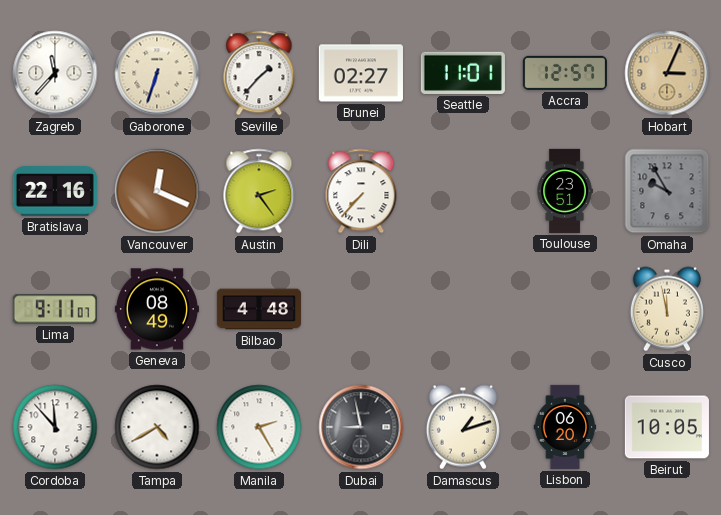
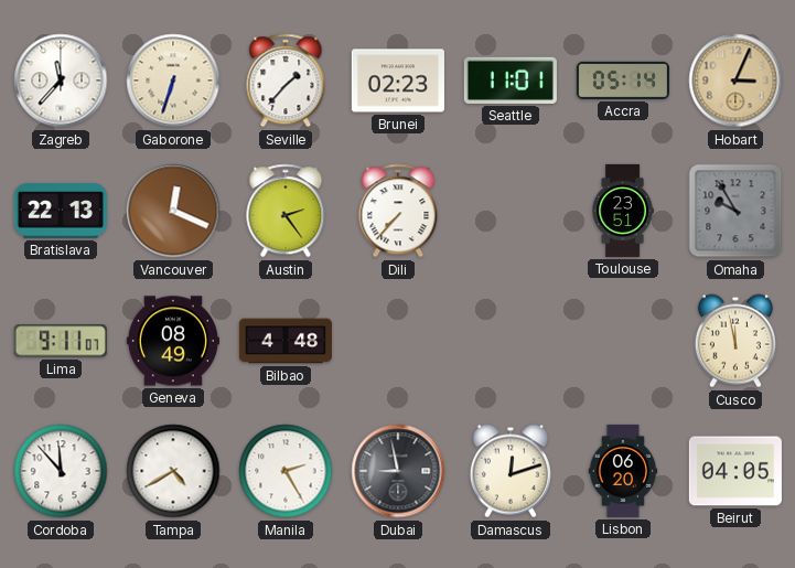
Brunei: 02:27 -> 02:23
Accra: 12:57 -> 05:14
Bratislava: 22:16 -> 22:13
Damascus: 1:12 -> 12:12
Beirut: 10:05 -> 04:05
